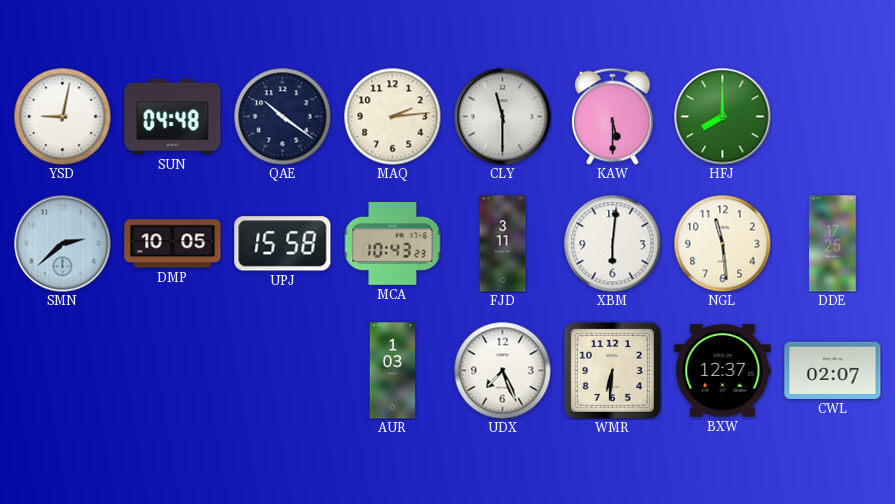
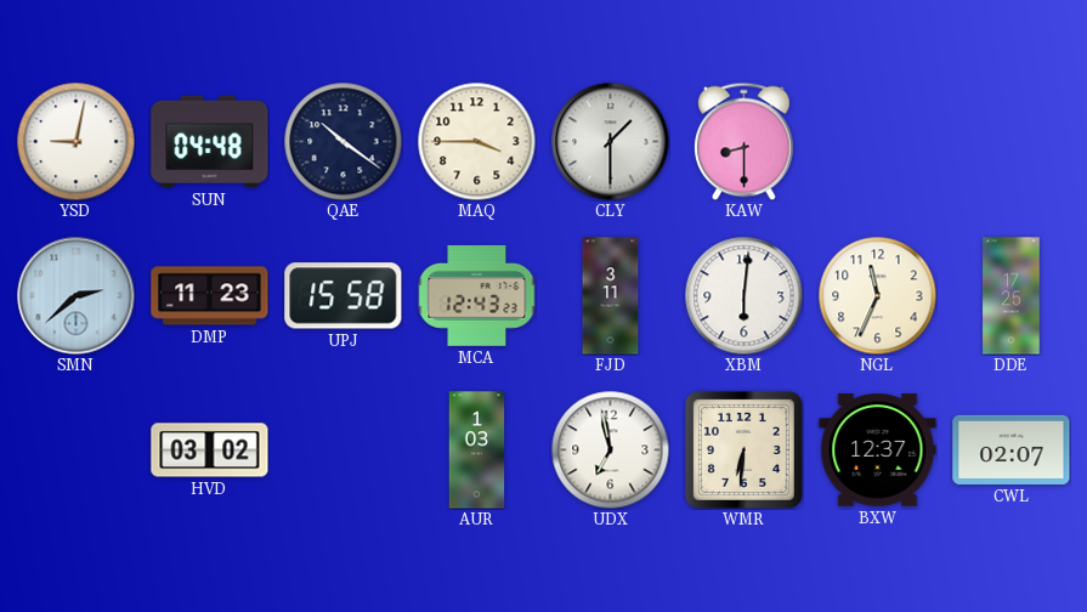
MAQ: 2:14 -> 3:45
CLY: 11:30 -> 1:30
KAW: 5:30 -> 8:30
HFJ: 8:00 -> none
DMP: 10:05 -> 11:23
MCA: 10:43 -> 12:43
NGL: 11:29 -> 11:34
HVD: none -> 03:02
UDX: 7:26 -> 6:58
